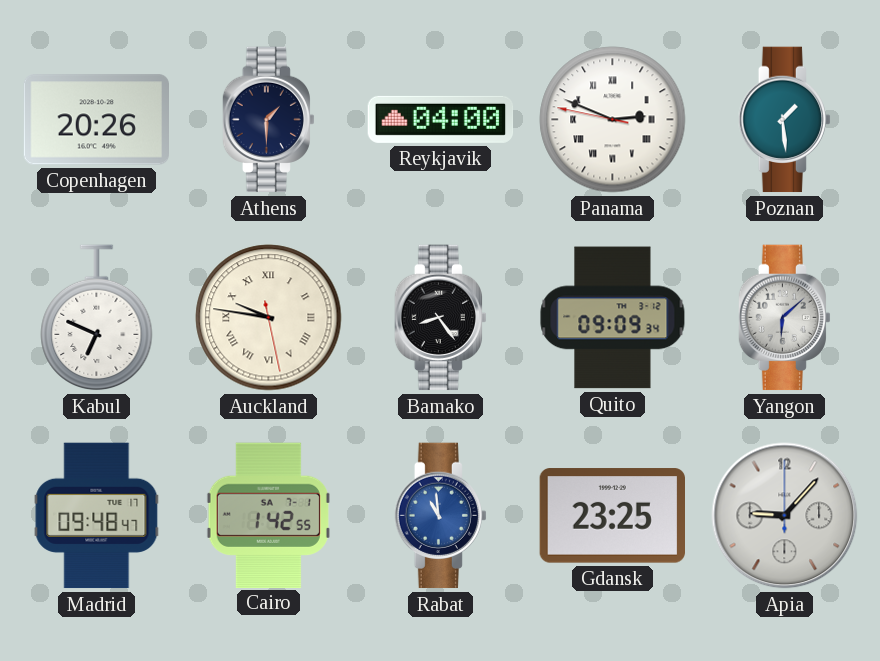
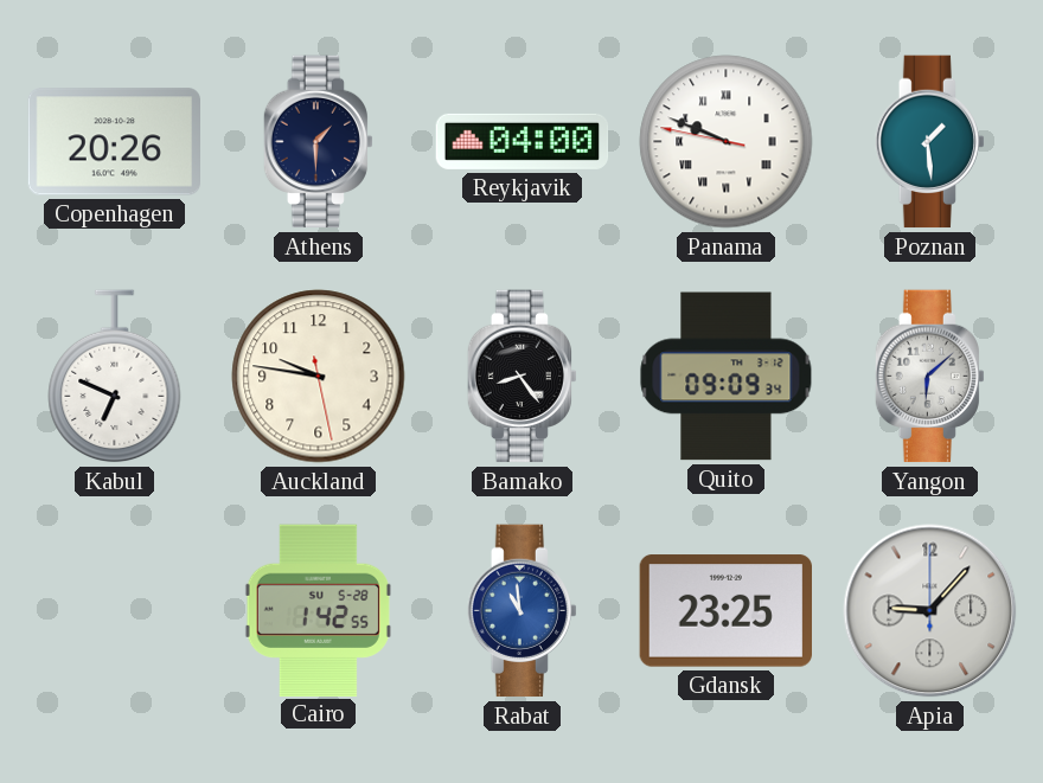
Panama: 2:48 -> 9:48
Auckland numerals: Roman -> Arabic
Madrid: 09:48 -> none
Cairo date: SA 7-1 -> SU 5-28
